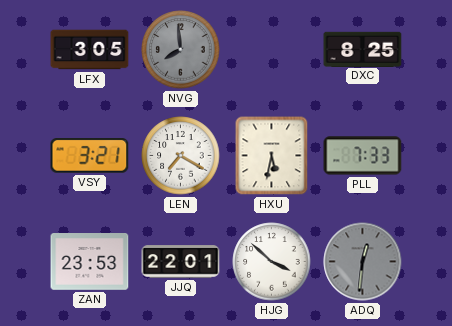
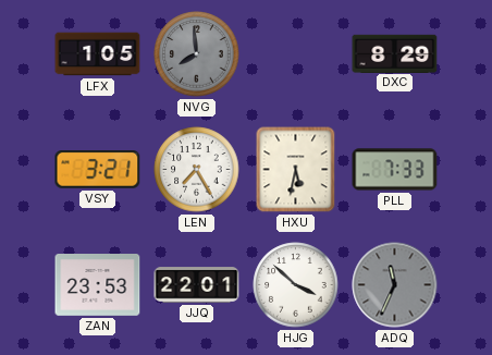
LFX: 3:05 -> 1:05
DXC: 8:25 -> 8:29
LEN: 7:20 -> 7:25
ADQ: 12:31 -> 11:34
